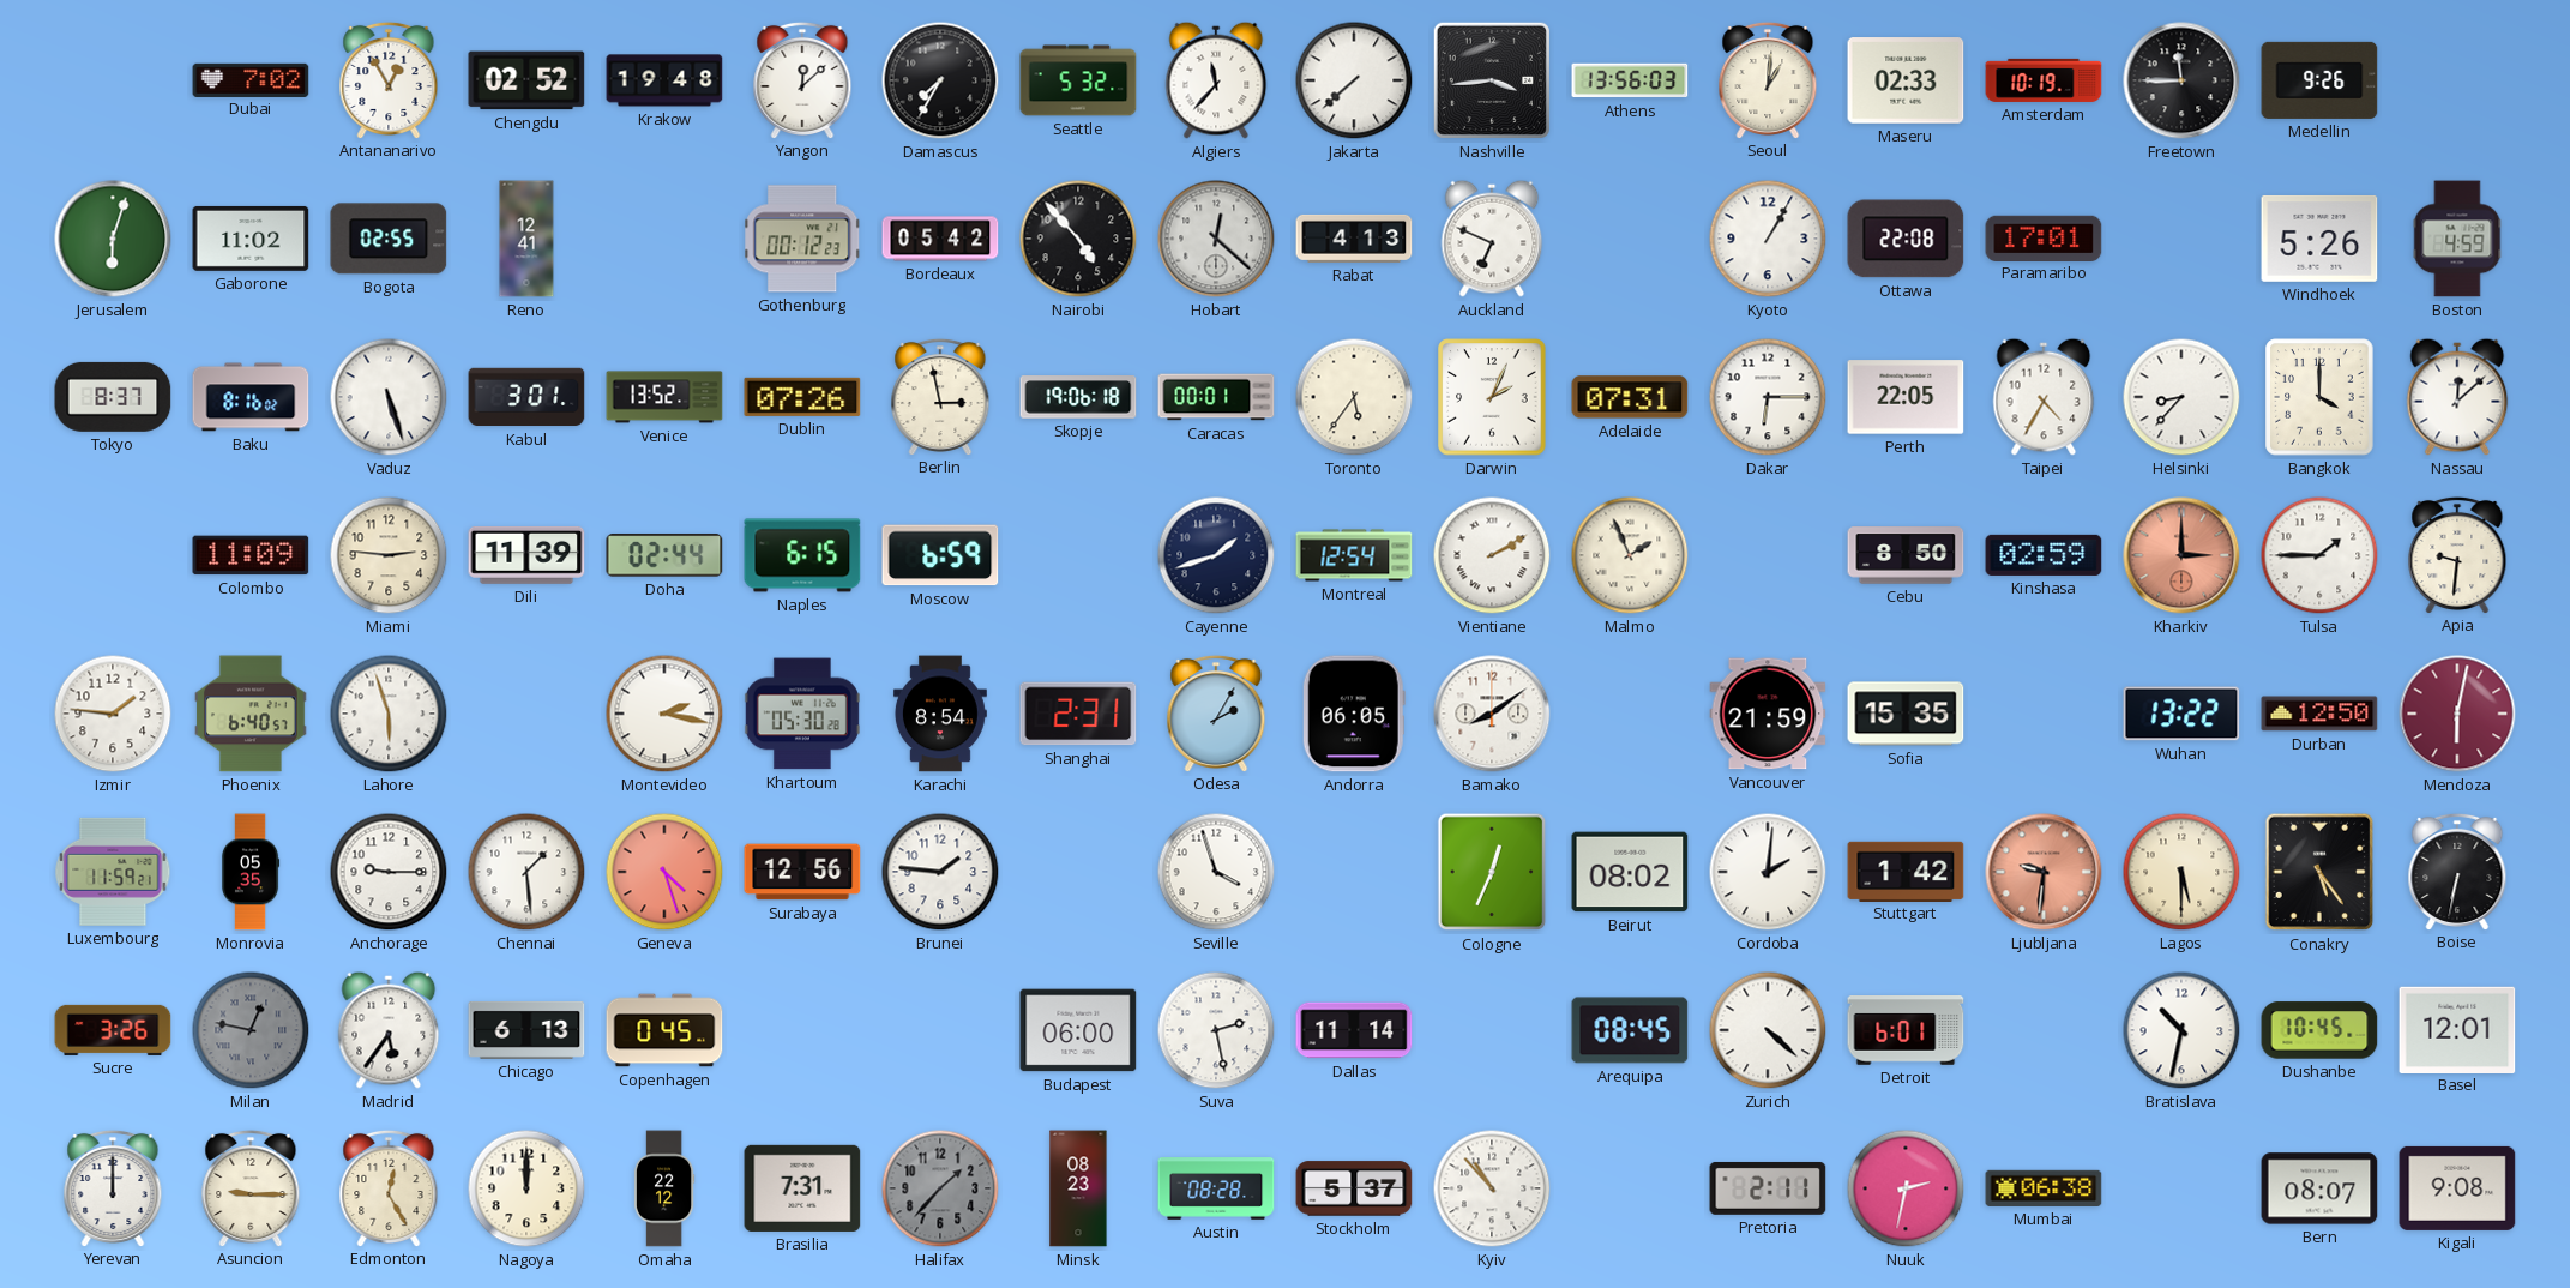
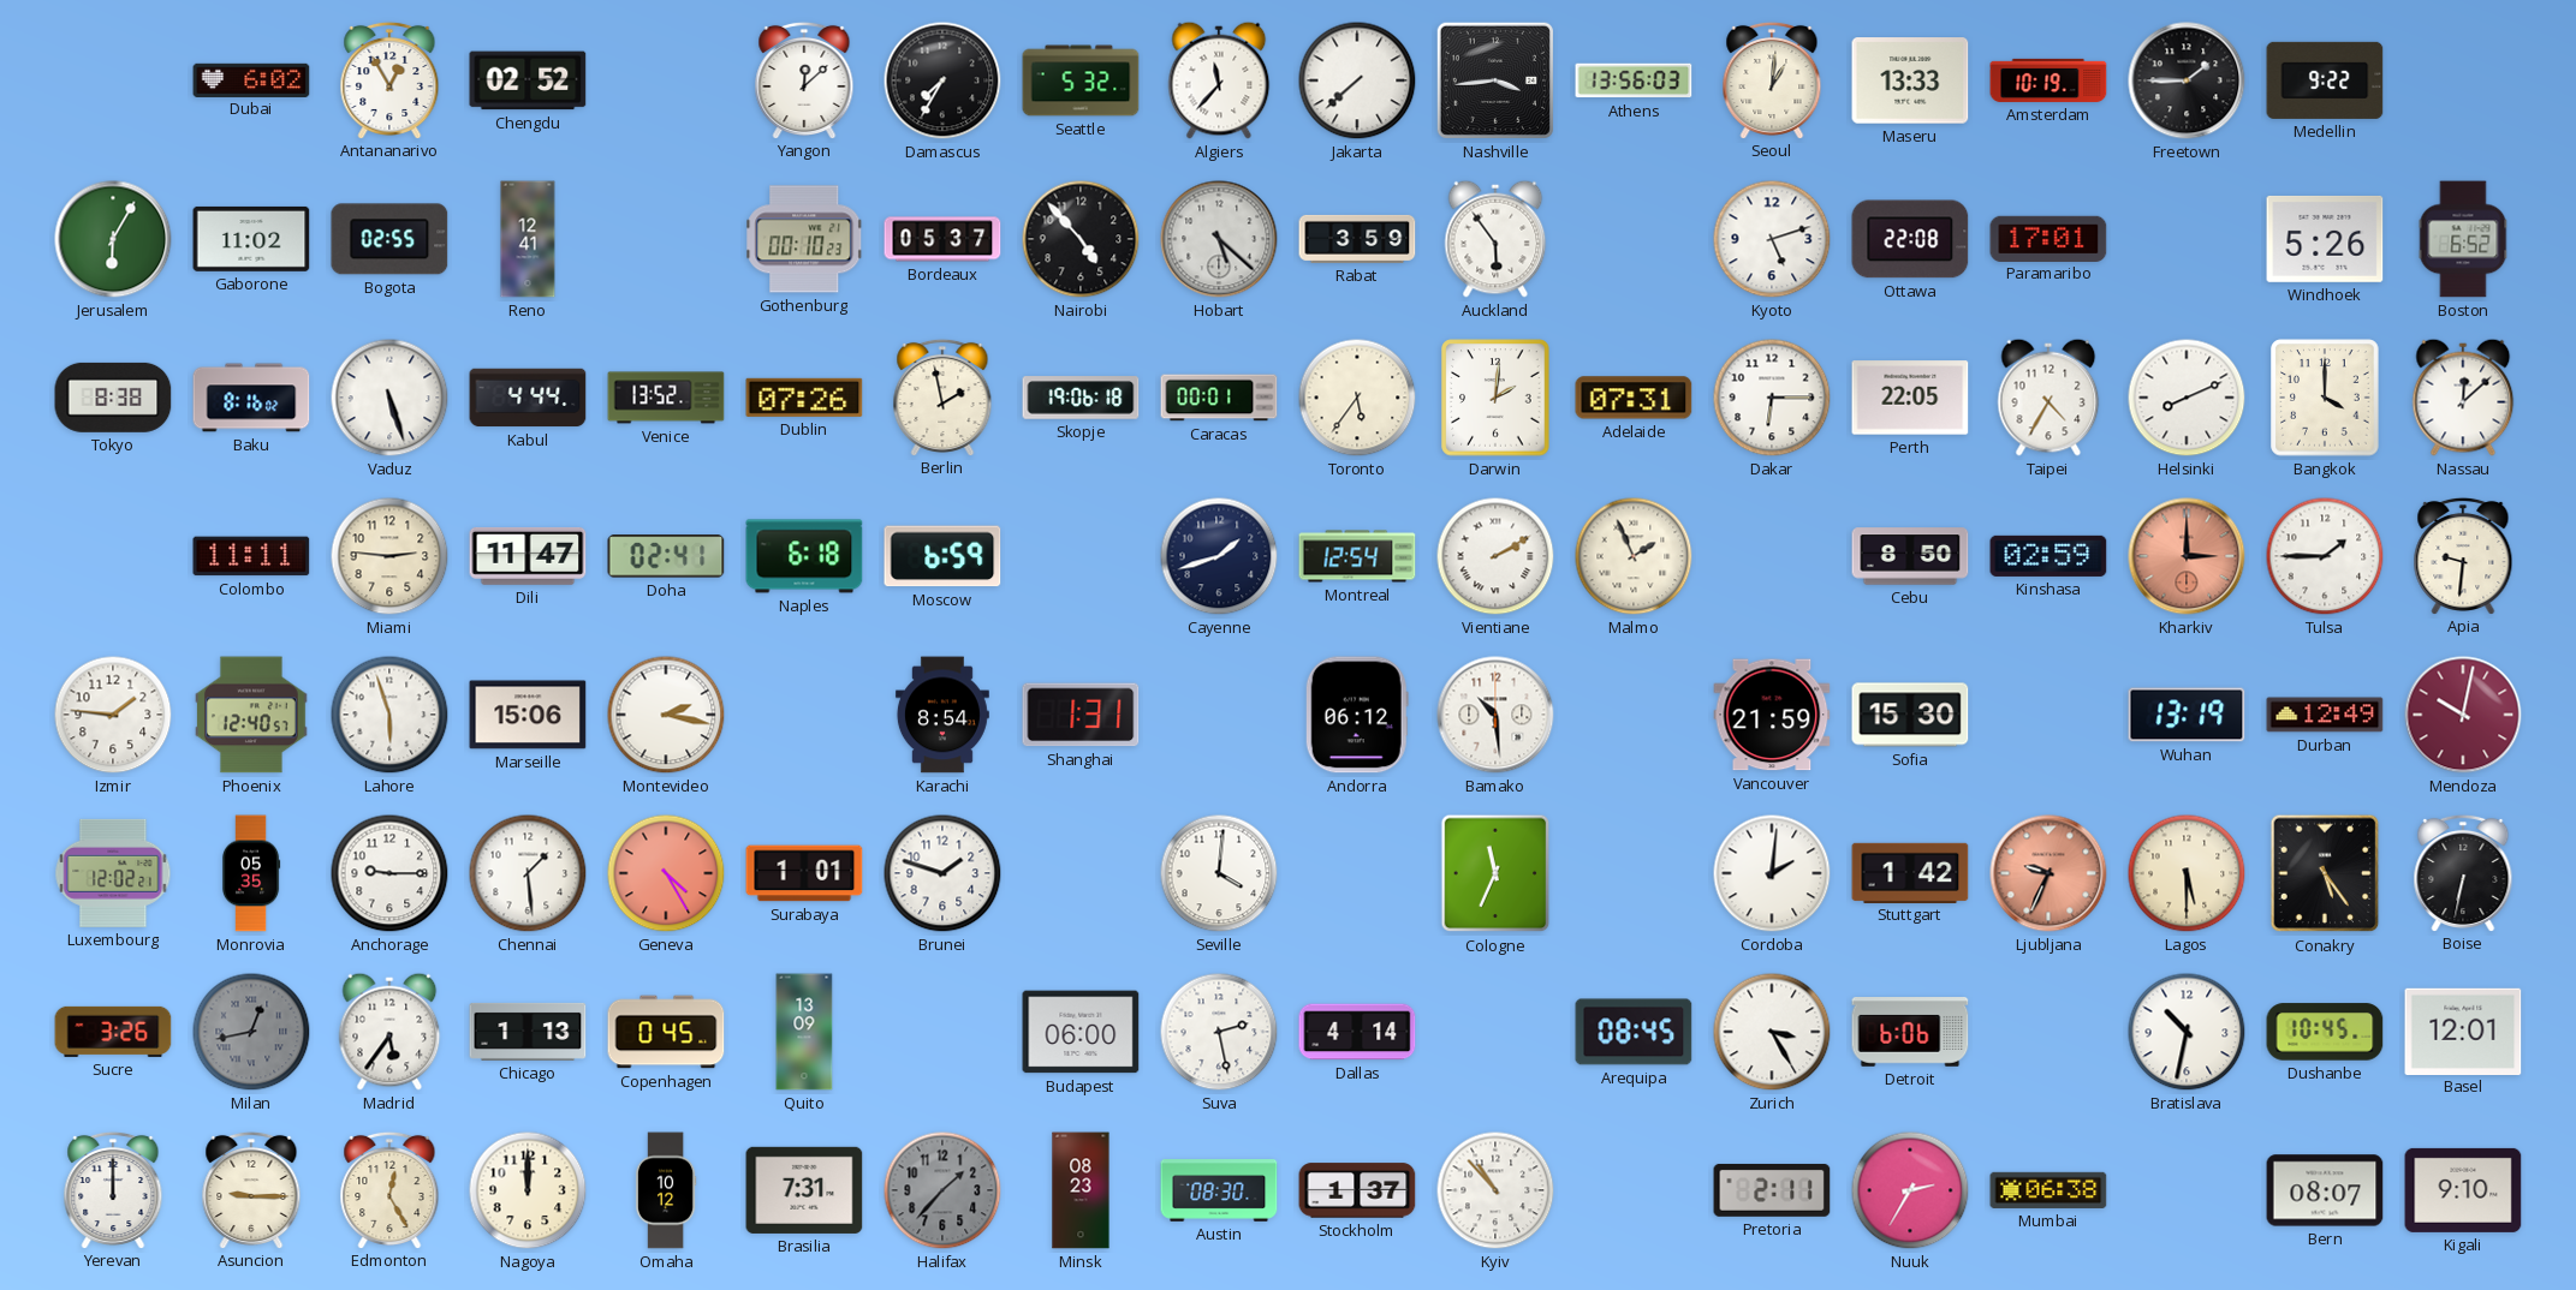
Dubai: 7:02 -> 6:02
Krakow: 19:48 -> none
Maseru: 02:33 -> 13:33
Freetown: 11:45 -> 1:45
Medellin: 9:26 -> 9:22
Jerusalem: 6:03 -> 6:05
Gothenburg: 00:12 -> 00:10
Bordeaux: 05:42 -> 05:37
Hobart: 12:22 -> 5:22
Rabat: 4:13 -> 3:59
Auckland: 6:49 -> 5:54
Kyoto: 1:05 -> 5:12
Boston: 4:59 -> 6:52
Tokyo: 8:37 -> 8:38
Kabul: 3:01 -> 4:44
Berlin: 2:58 -> 1:58
Darwin: 2:04 -> 2:01
Helsinki: 8:37 -> 8:11
Colombo: 11:09 -> 11:11
Dili: 11:39 -> 11:47
Doha: 02:44 -> 02:41
Naples: 6:15 -> 6:18
Phoenix: 6:40 -> 12:40
Marseille: none -> 15:06
Khartoum: 05:30 -> none
Shanghai: 2:31 -> 1:31
Odesa: 2:05 -> none
Andorra: 06:05 -> 06:12
Bamako: 8:09 -> 10:29
Sofia: 15:35 -> 15:30
Wuhan: 13:22 -> 13:19
Durban: 12:50 -> 12:49
Mendoza: 6:02 -> 10:02
Luxembourg: 11:59 -> 12:02
Geneva: 4:27 -> 4:25
Surabaya: 12:56 -> 1:01
Brunei: 1:46 -> 1:48
Seville: 3:57 -> 4:01
Cologne: 12:34 -> 11:34
Beirut: 08:02 -> none
Ljubljana: 9:31 -> 9:34
Milan: 12:47 -> 12:43
Chicago: 6:13 -> 1:13
Quito: none -> 13:09
Dallas: 11:14 -> 4:14
Zurich: 4:22 -> 3:25
Detroit: 6:01 -> 6:06
Omaha: 22:12 -> 10:12
Austin: 08:28 -> 08:30
Stockholm: 5:37 -> 1:37
Nuuk: 2:32 -> 2:35
Kigali: 9:08 -> 9:10
